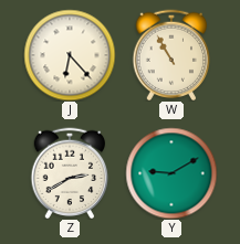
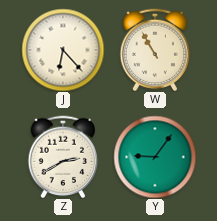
Y: 9:10 -> 9:06
